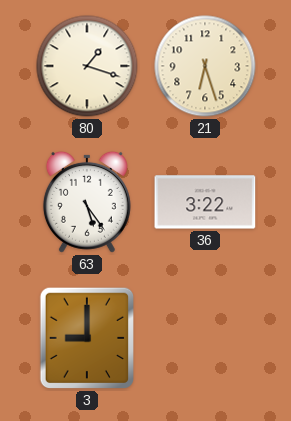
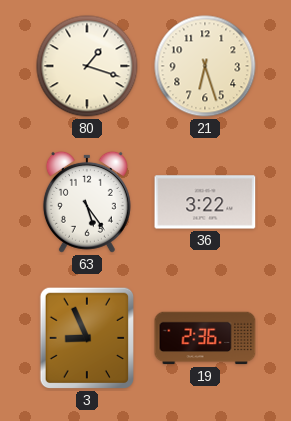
3: 9:00 -> 8:56
19: none -> 2:36
